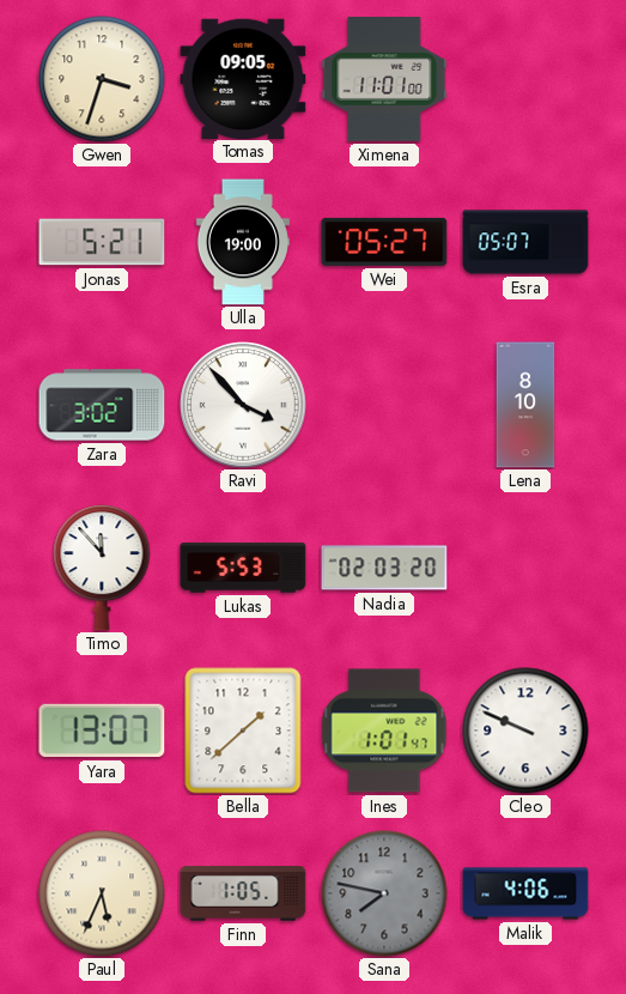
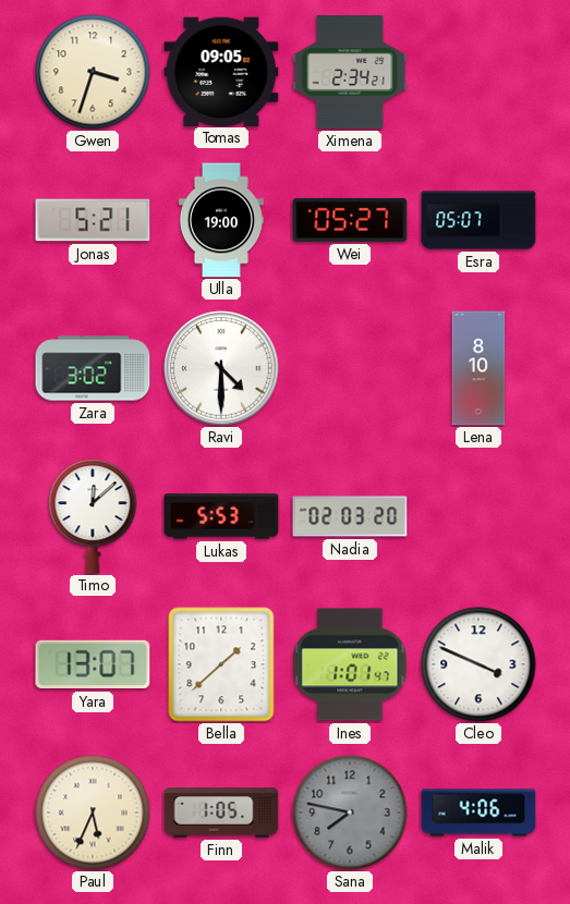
Ximena: 11:01 -> 2:34
Ravi: 3:53 -> 4:30
Timo: 11:53 -> 12:08
Cleo: 9:49 -> 3:49
